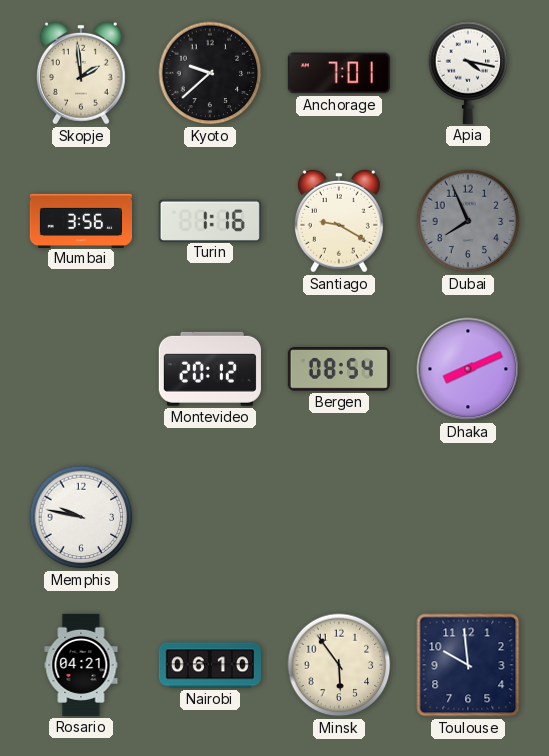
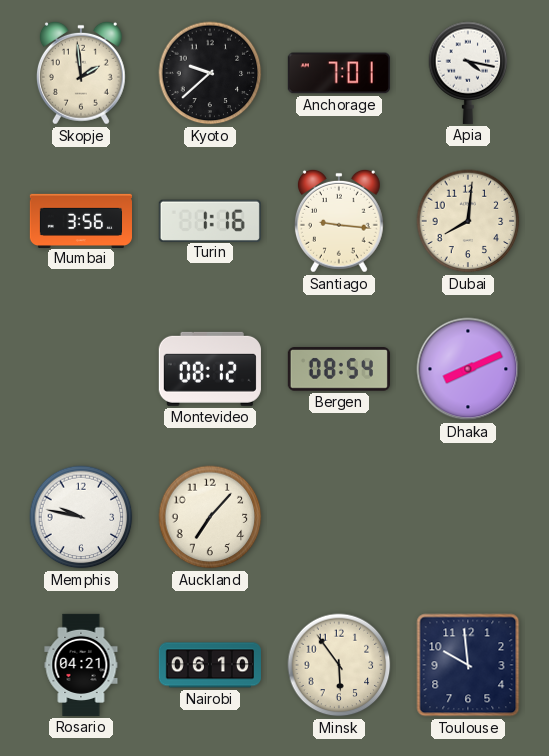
Santiago: 9:20 -> 9:16
Dubai: 7:56 -> 8:01
Dubai dial: grey -> cream
Montevideo: 20:12 -> 08:12
Auckland: none -> 7:07
